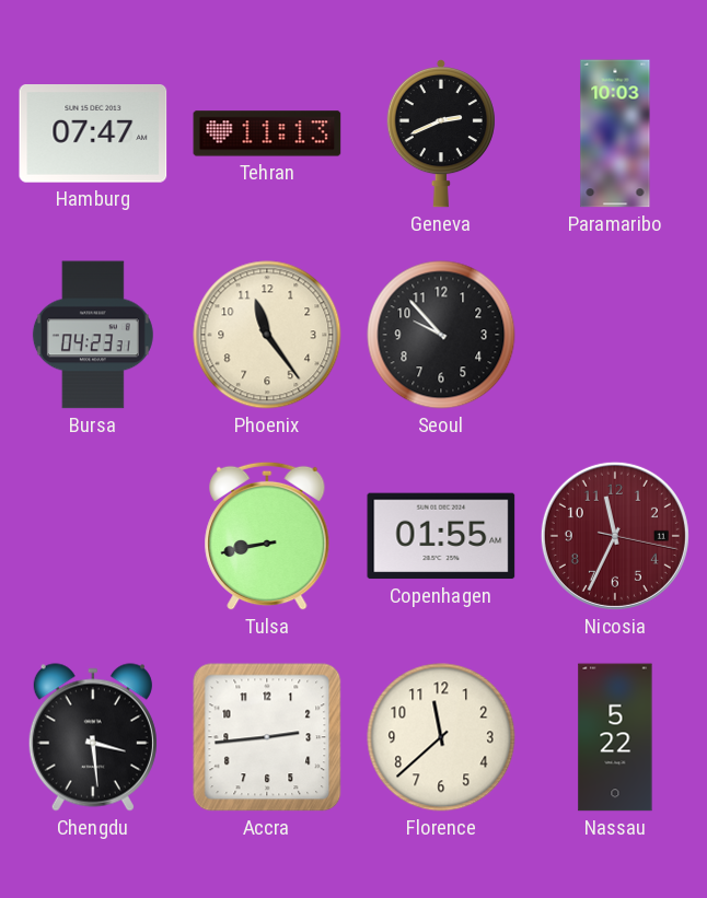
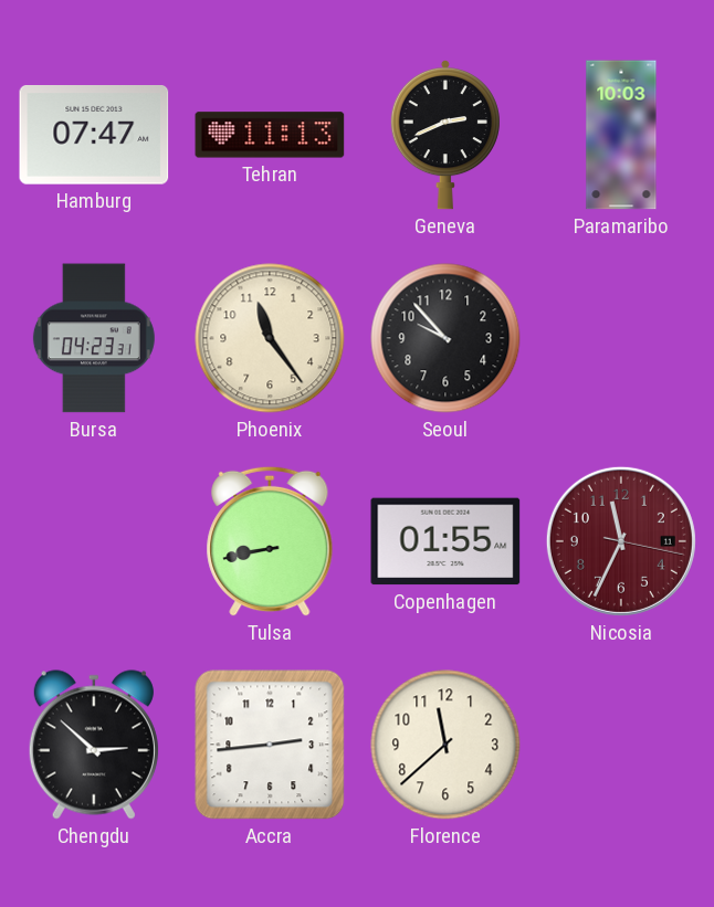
Chengdu: 3:29 -> 2:52
Nassau: 5:22 -> none
